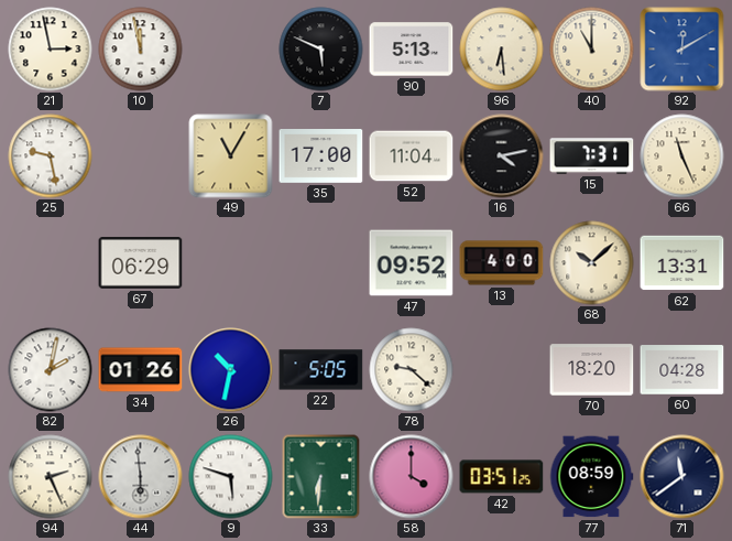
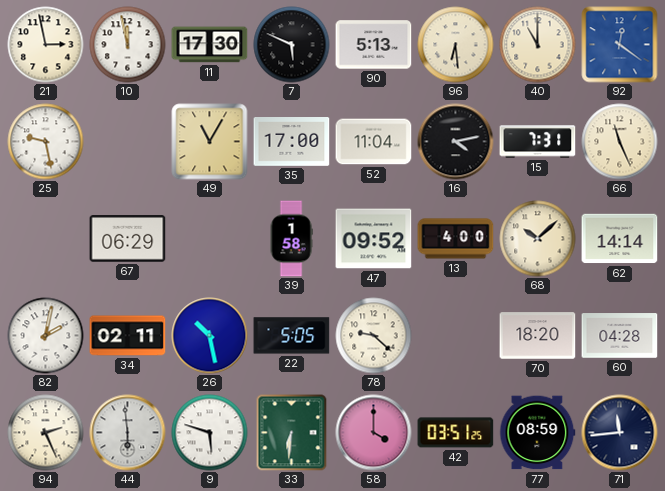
11: none -> 17:30
92: 12:10 -> 12:21
39: none -> 1:58
62: 13:31 -> 14:14
34: 01:26 -> 02:11
26: 10:32 -> 10:28
71: 11:39 -> 11:44
